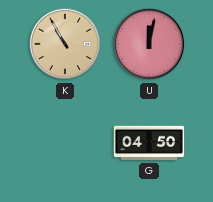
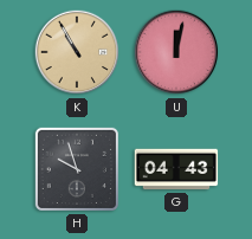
H: none -> 9:57
G: 04:50 -> 04:43
